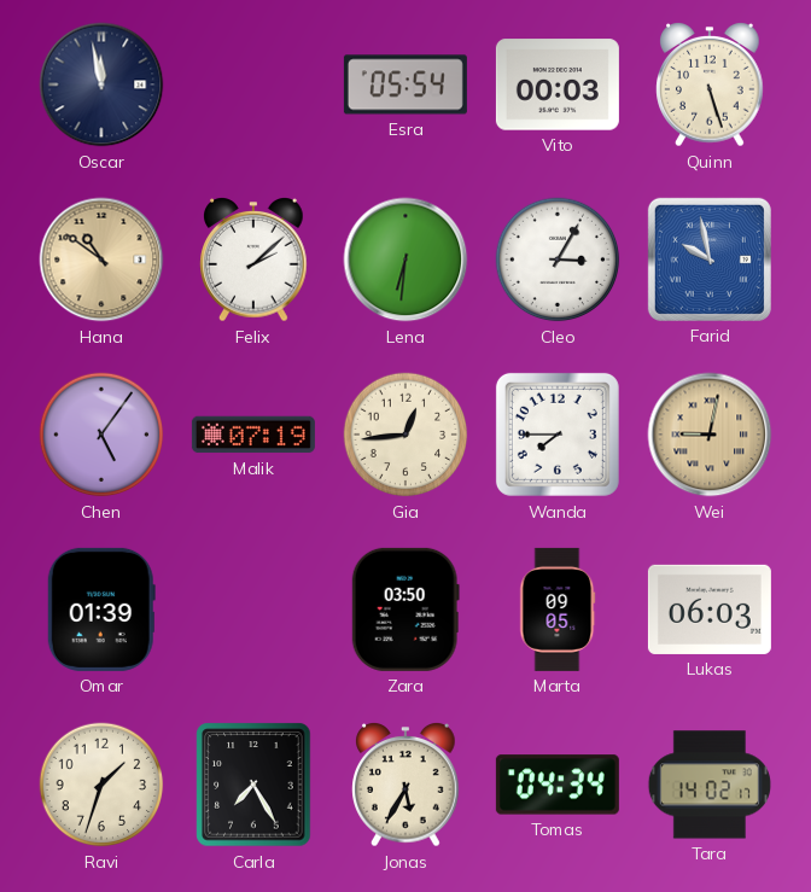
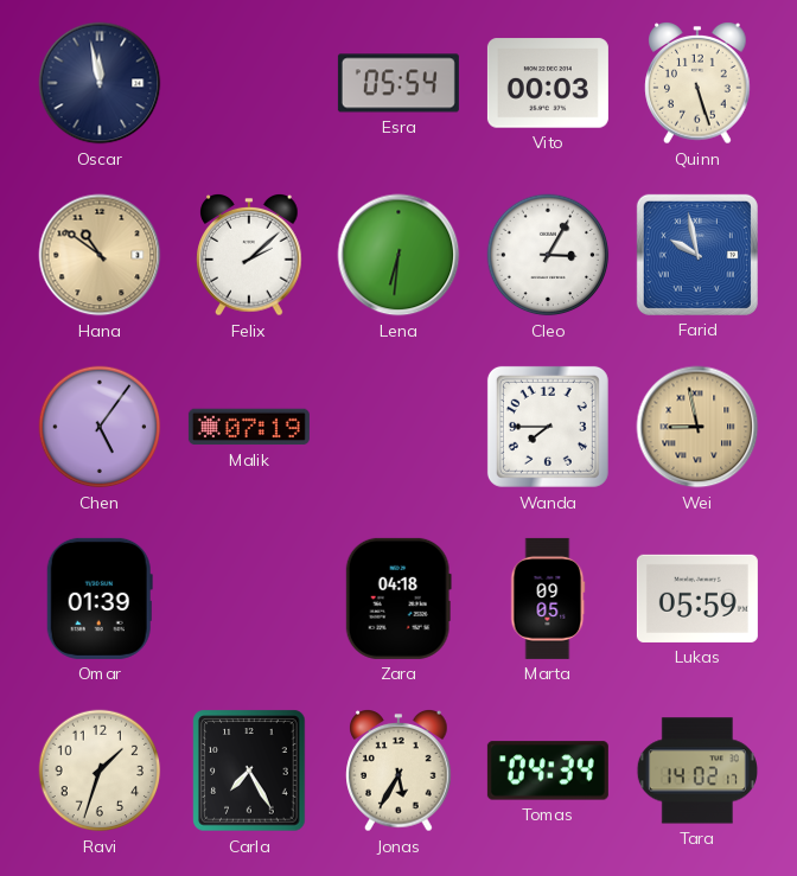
Gia: 12:44 -> none
Wei: 9:02 -> 8:58
Zara: 03:50 -> 04:18
Lukas: 06:03 -> 05:59
